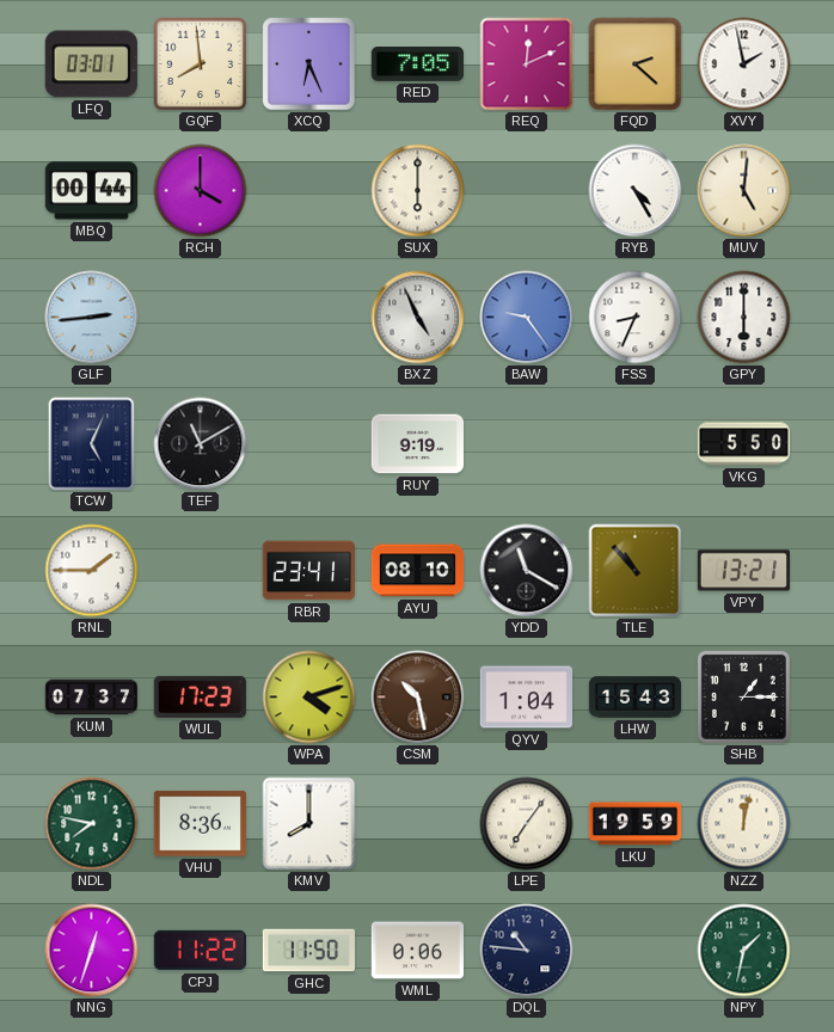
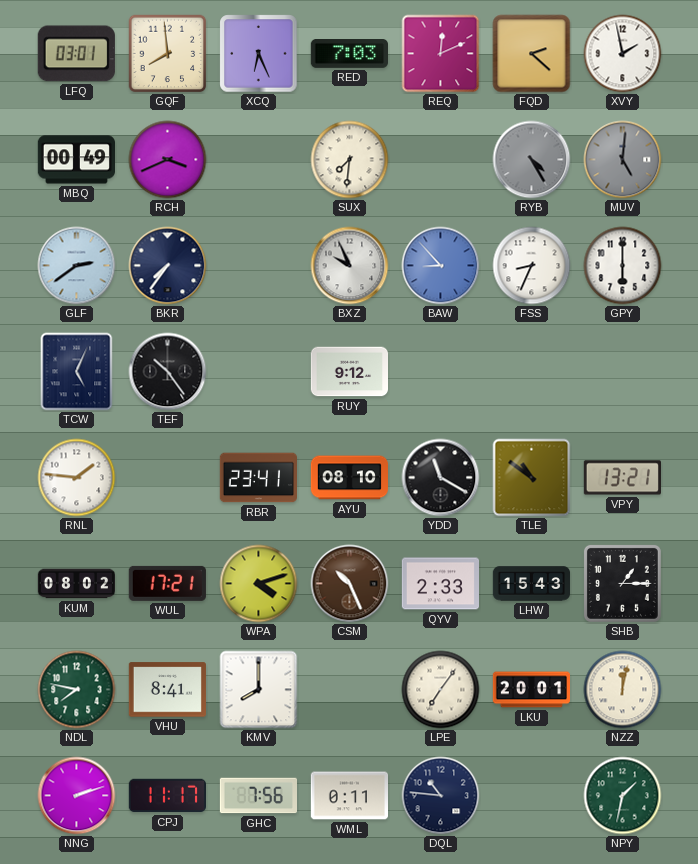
RED: 7:05 -> 7:03
MBQ: 00:44 -> 00:49
RCH: 4:00 -> 3:41
SUX: 6:00 -> 7:31
RYB dial: white -> grey
MUV dial: cream -> grey
GLF: 2:44 -> 2:39
BKR: none -> 7:36
BXZ: 4:56 -> 9:56
BAW: 9:24 -> 8:53
TEF: 11:10 -> 10:24
RUY: 9:19 -> 9:12
VKG: 5:50 -> none
RNL: 1:45 -> 1:46
TLE: 10:53 -> 10:51
KUM: 07:37 -> 08:02
WUL: 17:23 -> 17:21
CSM: 10:28 -> 10:26
QYV: 1:04 -> 2:33
VHU: 8:36 -> 8:41
LKU: 19:59 -> 20:01
NNG: 12:33 -> 2:12
CPJ: 11:22 -> 11:17
GHC: 11:50 -> 7:56
WML: 0:06 -> 0:11
